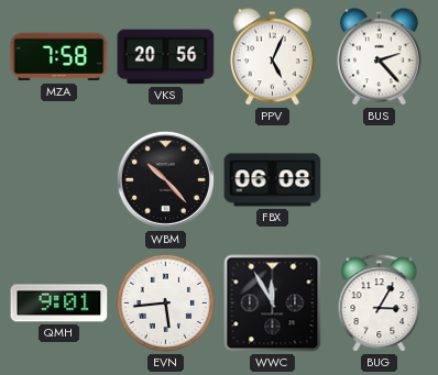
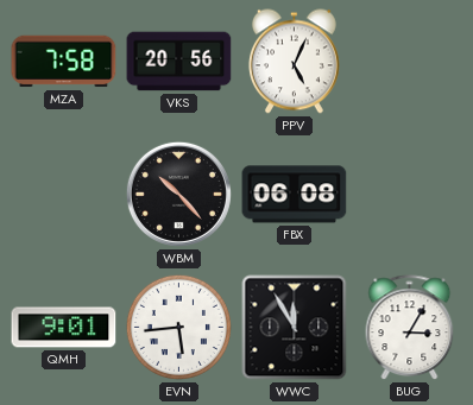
BUS: 2:23 -> none
